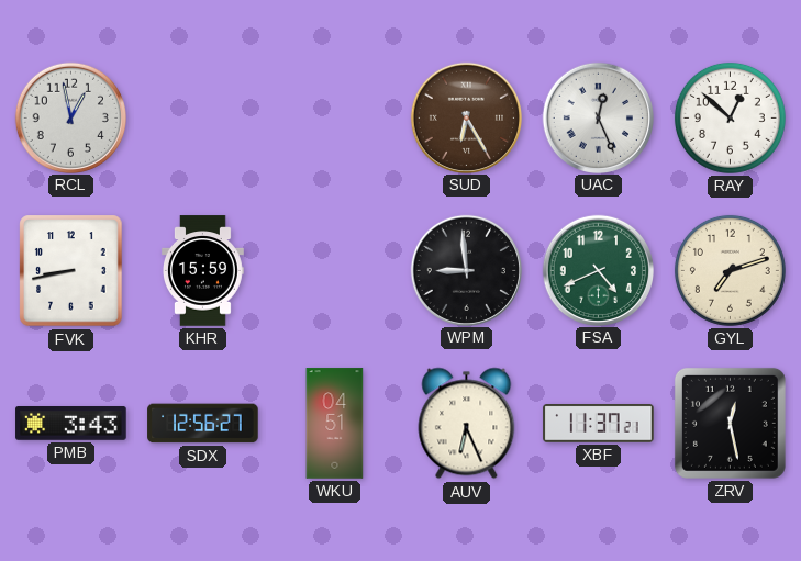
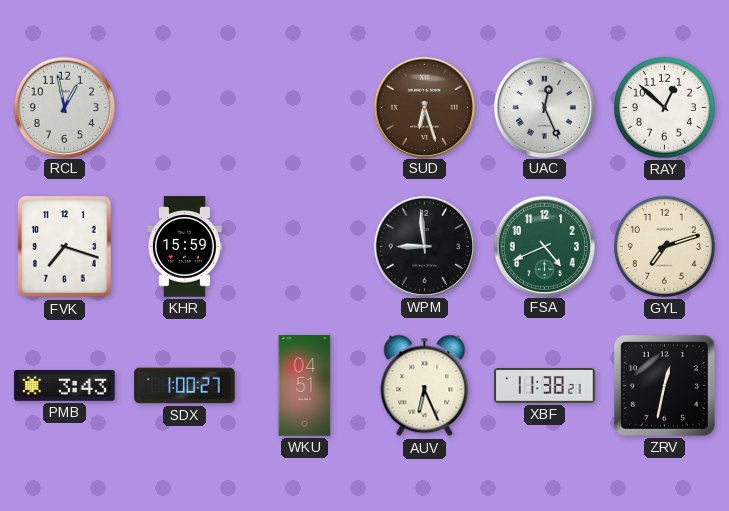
SUD: 6:25 -> 6:27
FVK: 8:43 -> 7:18
SDX: 12:56 -> 1:00
XBF: 11:37 -> 11:38
ZRV: 12:28 -> 12:32
